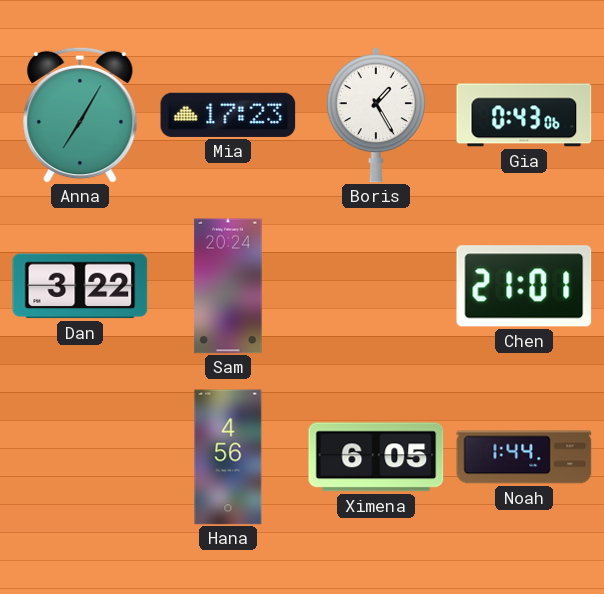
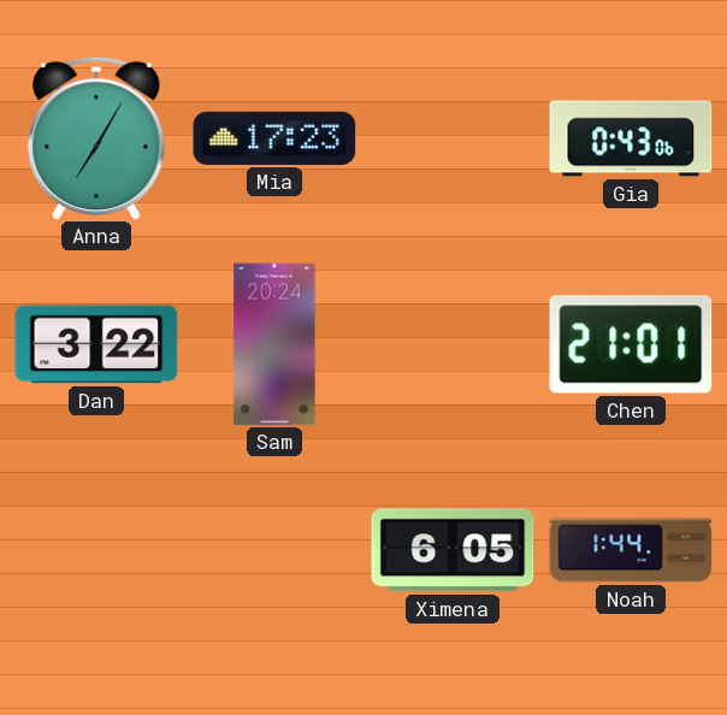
Boris: 1:25 -> none
Hana: 4:56 -> none
